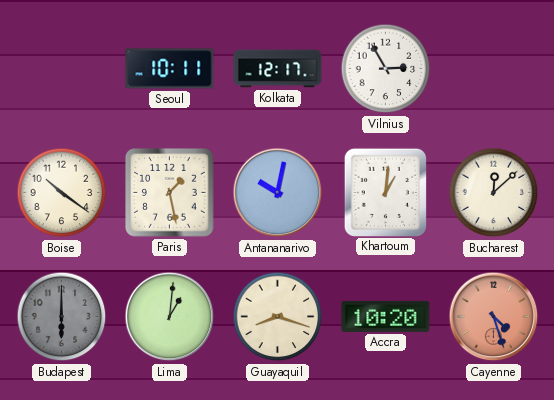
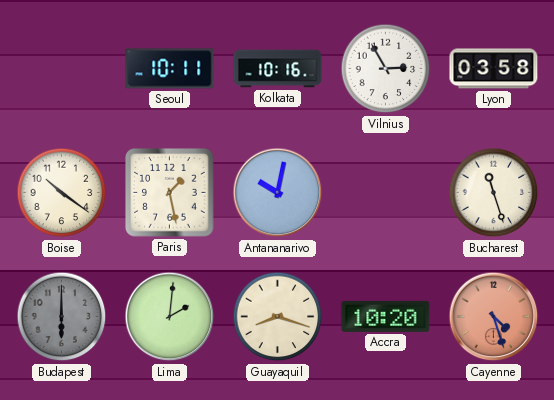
Kolkata: 12:17 -> 10:16
Lyon: none -> 03:58
Khartoum: 1:01 -> none
Bucharest: 12:08 -> 11:27
Lima: 1:01 -> 2:01
